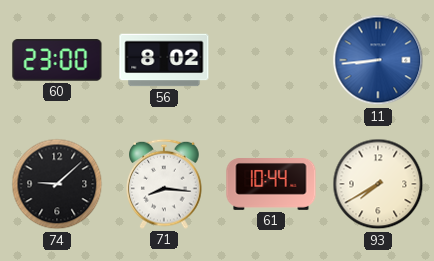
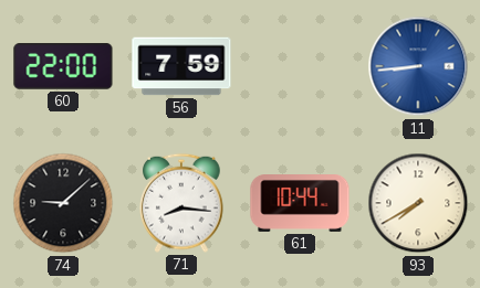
60: 23:00 -> 22:00
56: 8:02 -> 7:59
